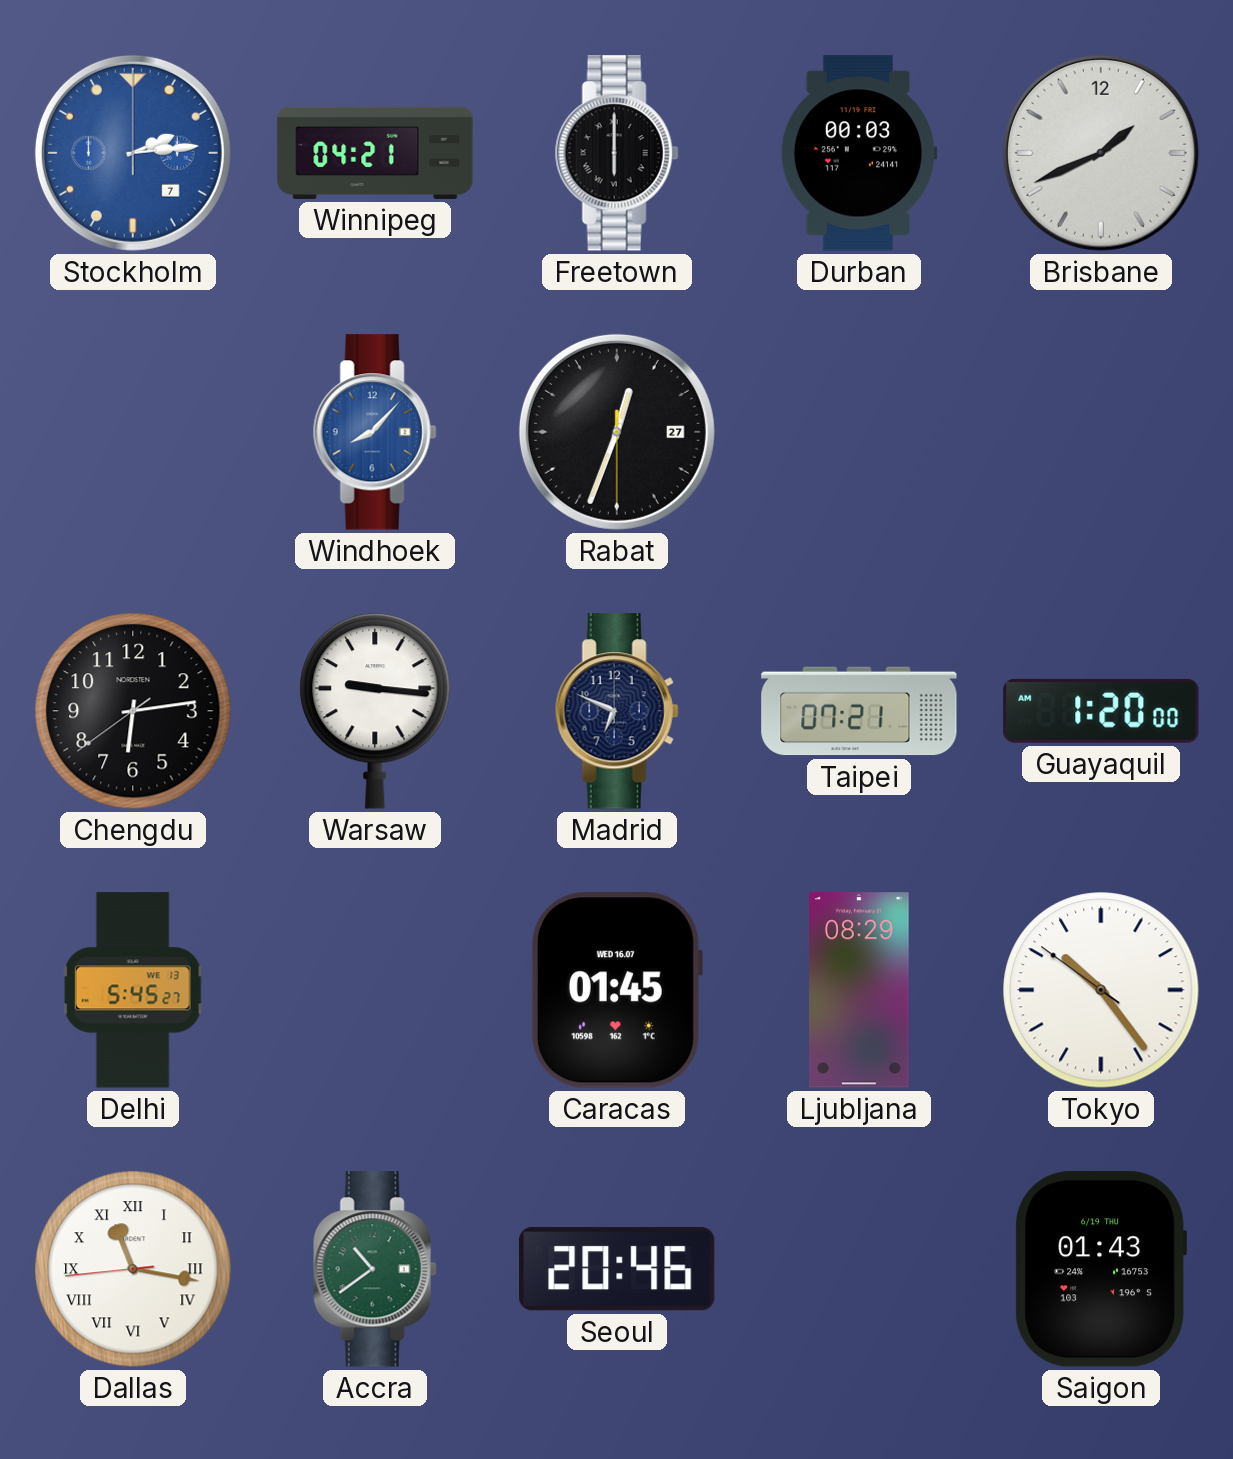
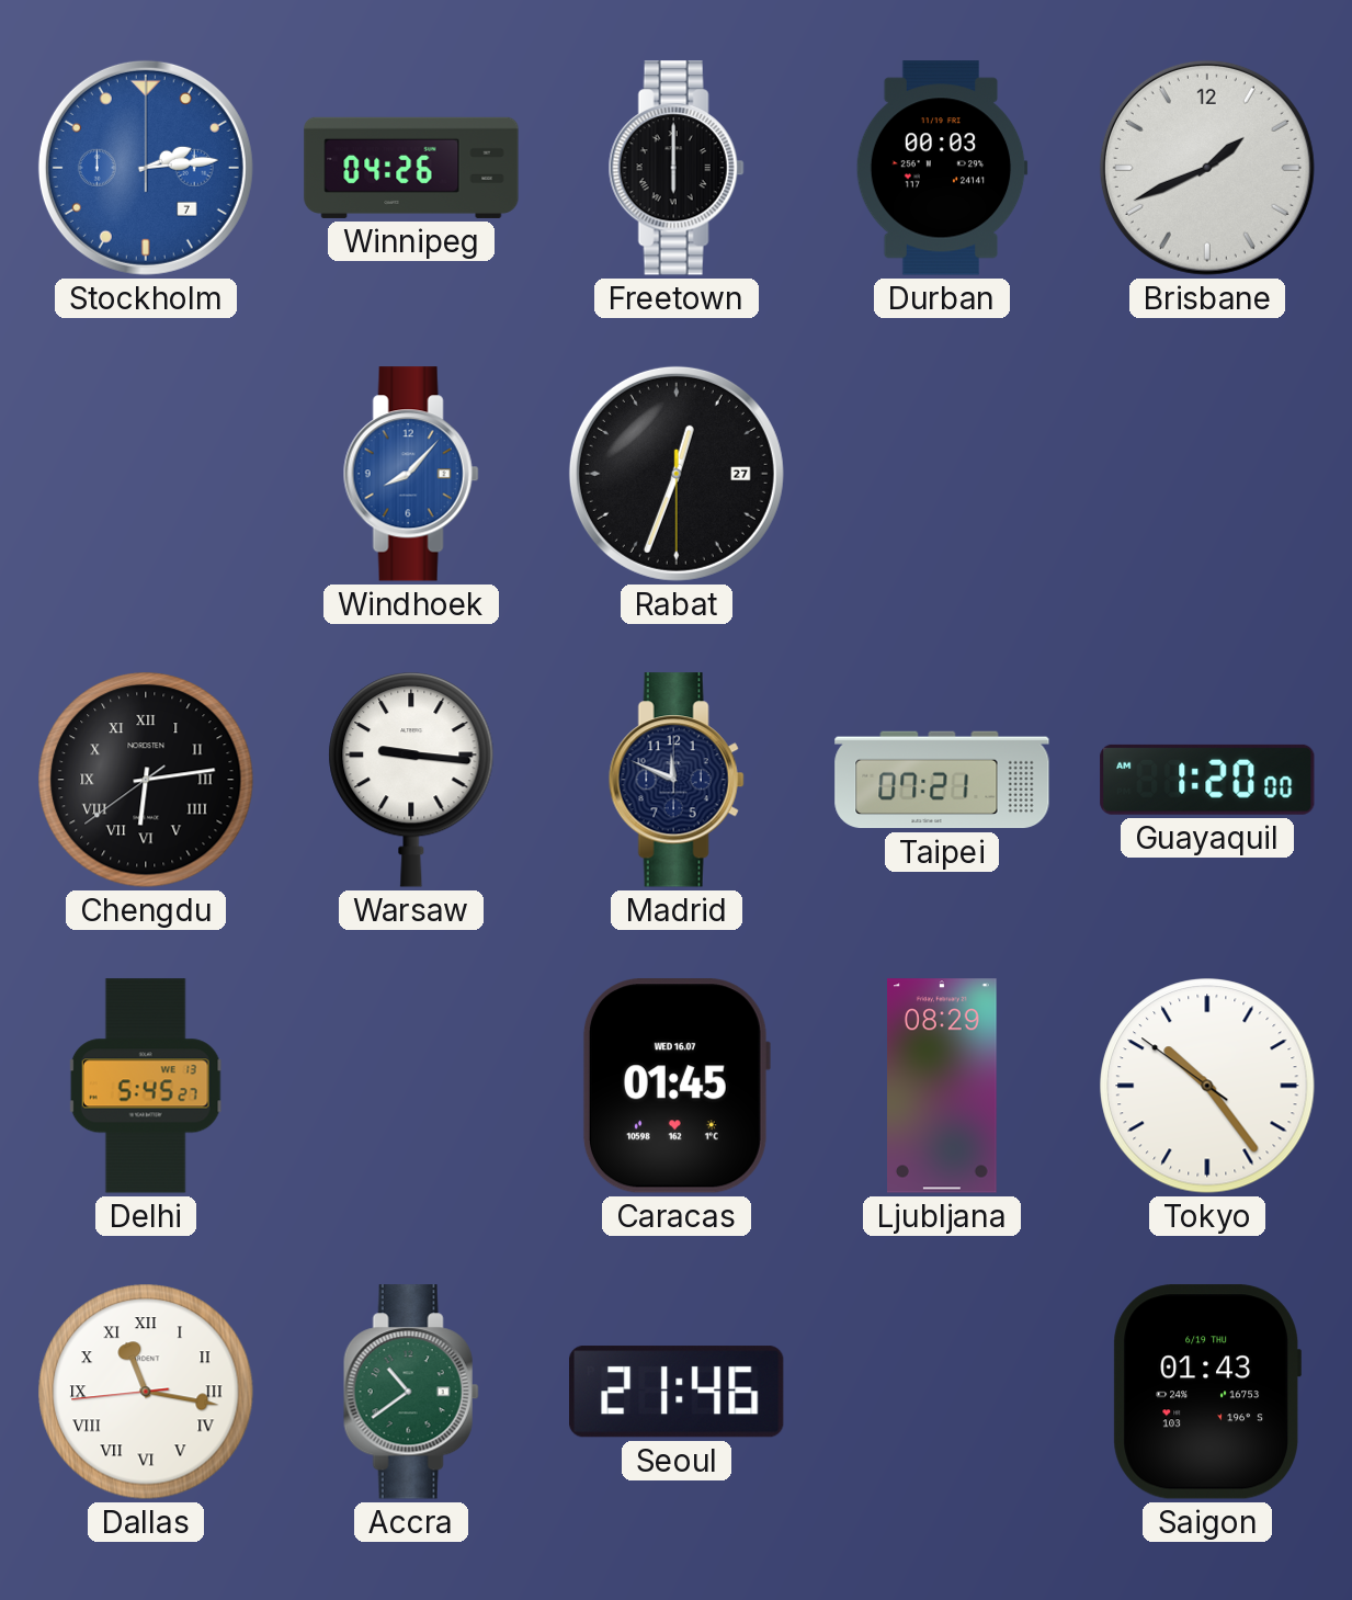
Winnipeg: 04:21 -> 04:26
Chengdu numerals: Arabic -> Roman
Madrid: 6:49 -> 11:49
Seoul: 20:46 -> 21:46
